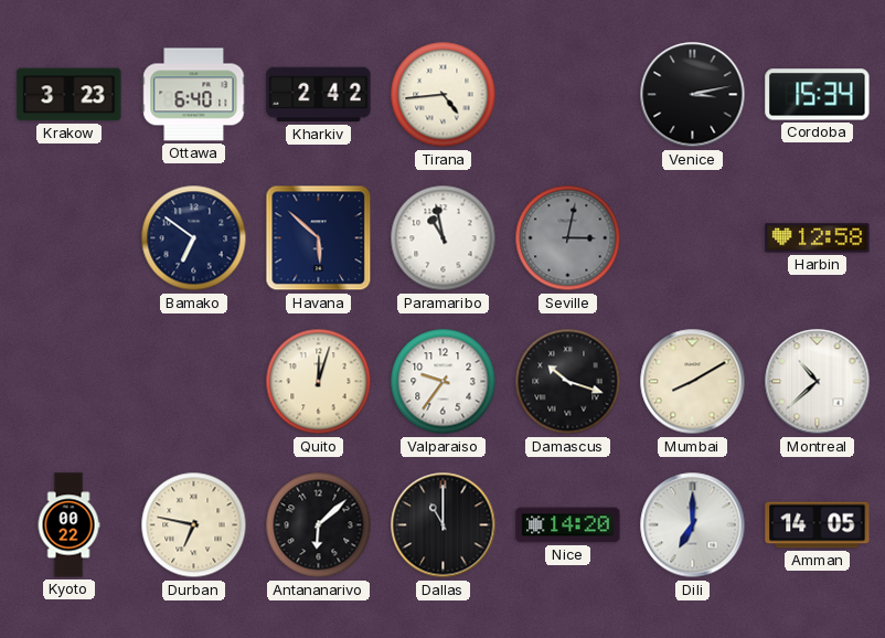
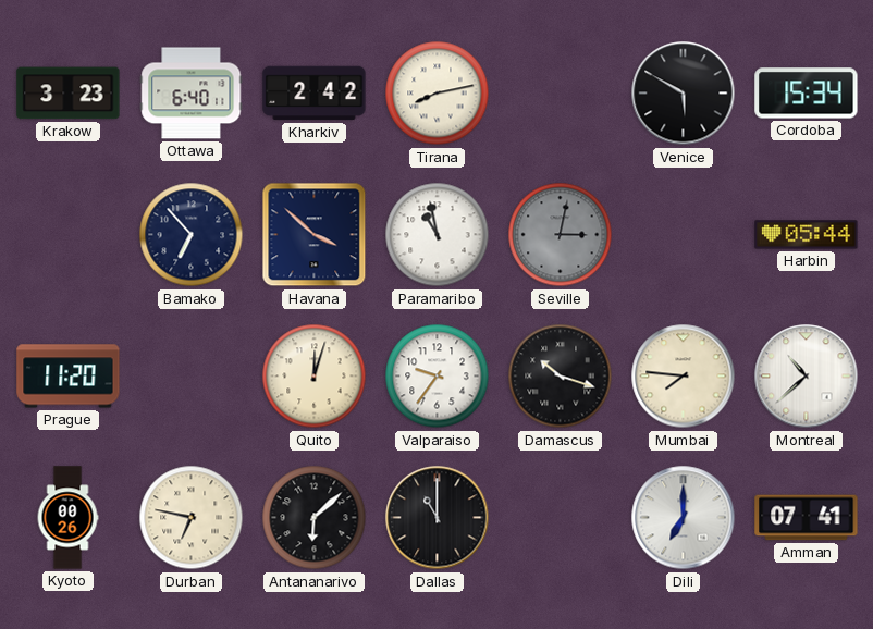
Tirana: 4:44 -> 8:13
Venice: 3:13 -> 5:50
Bamako: 6:51 -> 6:53
Havana: 5:52 -> 3:52
Harbin: 12:58 -> 05:44
Prague: none -> 11:20
Mumbai: 8:10 -> 7:46
Kyoto: 00:22 -> 00:26
Nice: 14:20 -> none
Amman: 14:05 -> 07:41
